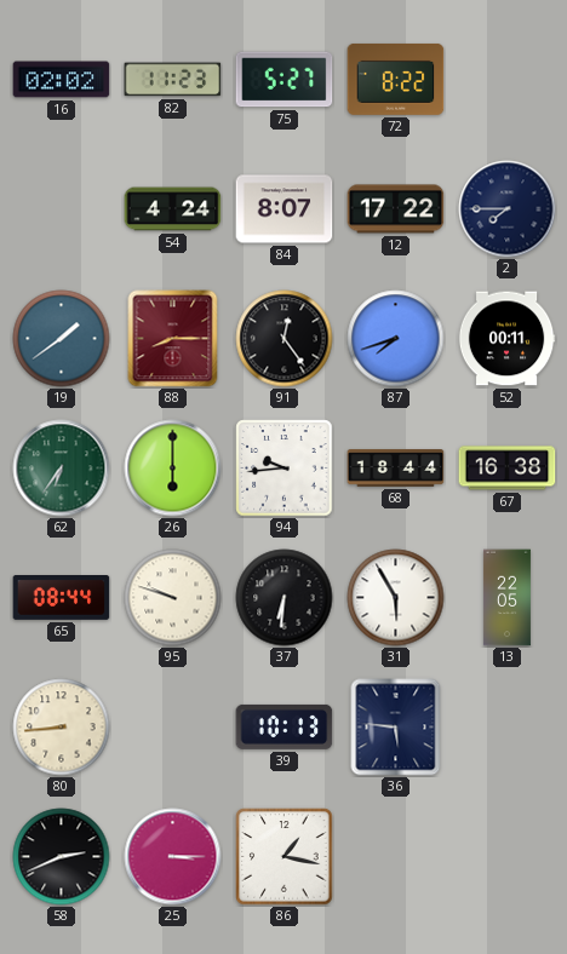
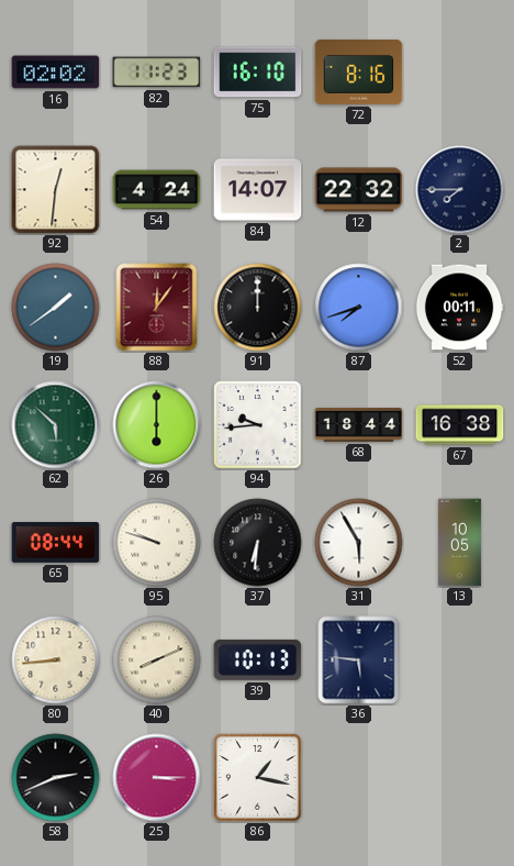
75: 5:27 -> 16:10
72: 8:22 -> 8:16
92: none -> 12:31
84: 8:07 -> 14:07
12: 17:22 -> 22:32
88: 8:15 -> 12:06
91: 12:24 -> 12:00
62: 6:36 -> 5:52
13: 22:05 -> 10:05
40: none -> 8:11
